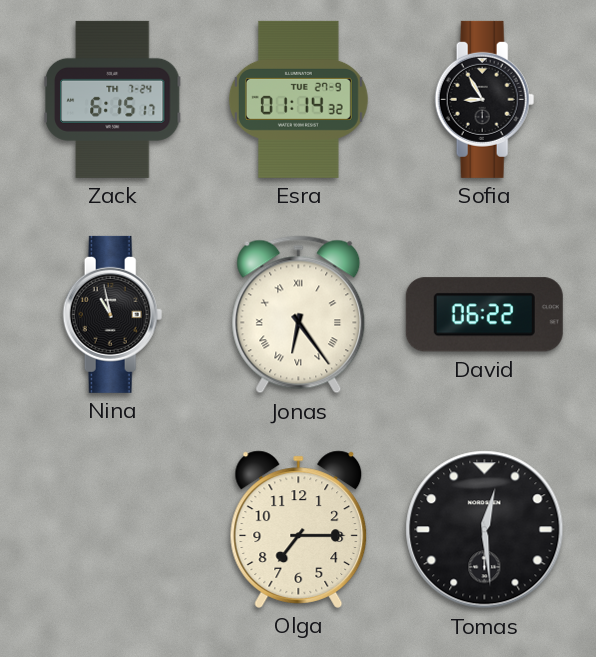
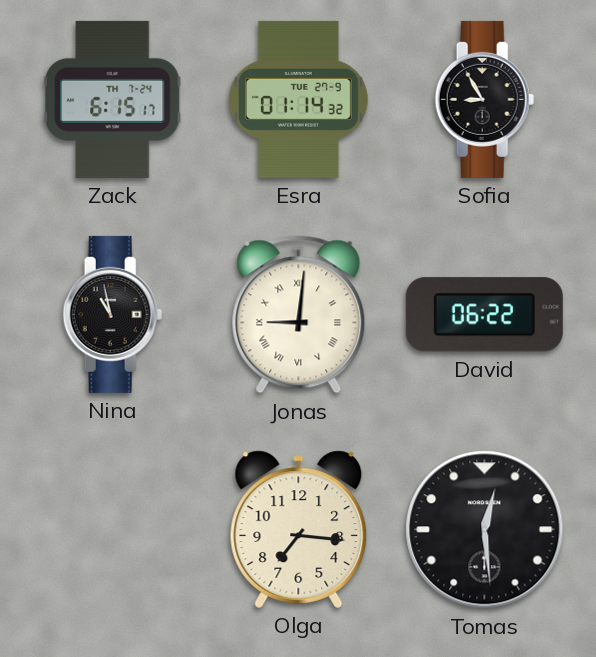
Jonas: 6:24 -> 9:01
Olga: 7:15 -> 7:16
